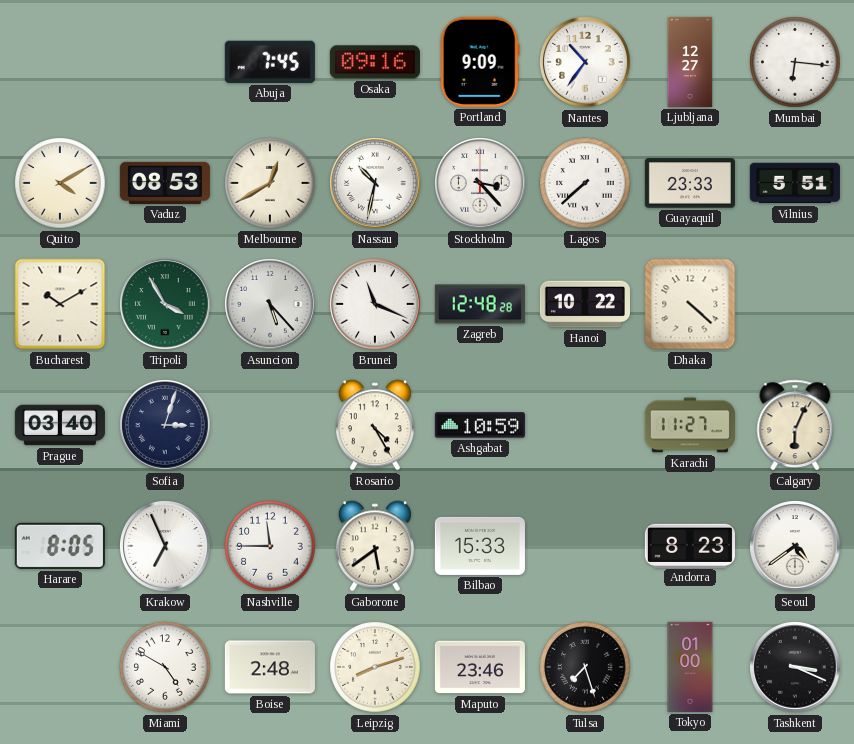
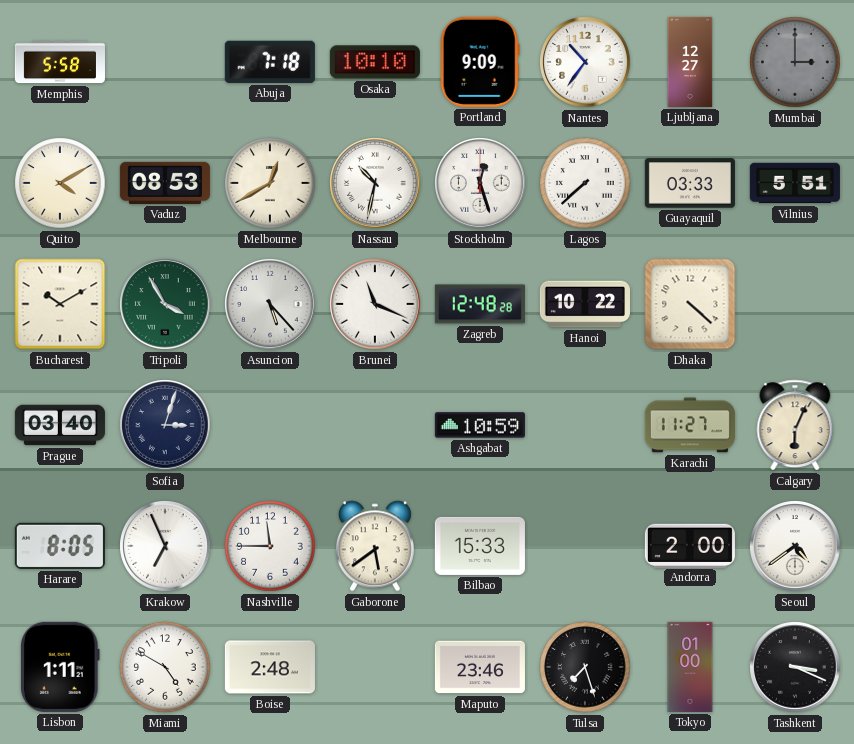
Memphis: none -> 5:58
Abuja: 7:45 -> 7:18
Osaka: 09:16 -> 10:10
Mumbai: 6:16 -> 3:00
Mumbai dial: white -> grey
Stockholm: 3:23 -> 12:27
Guayaquil: 23:33 -> 03:33
Rosario: 4:25 -> none
Andorra: 8:23 -> 2:00
Lisbon: none -> 1:11
Leipzig: 8:12 -> none
